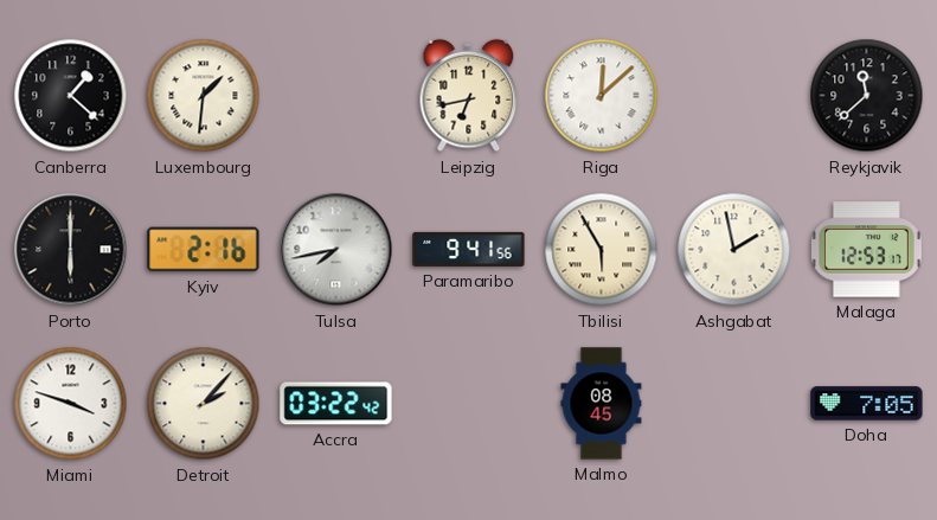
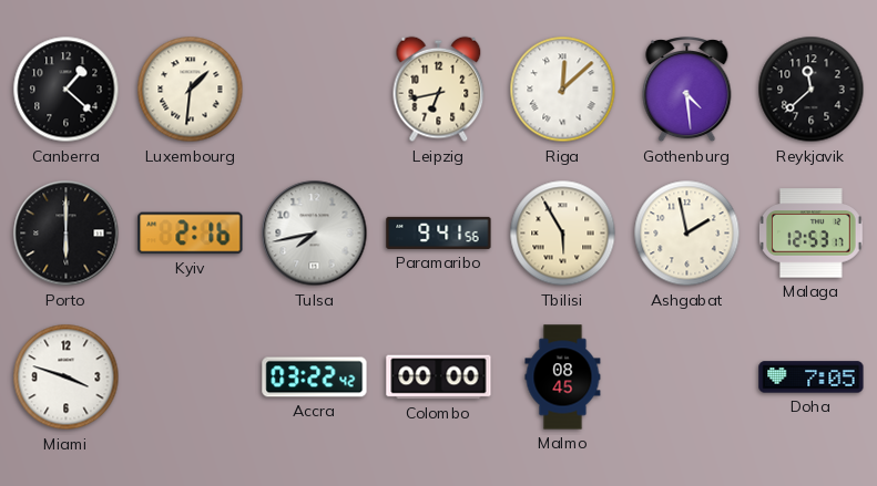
Gothenburg: none -> 4:29
Detroit: 2:07 -> none
Colombo: none -> 00:00
